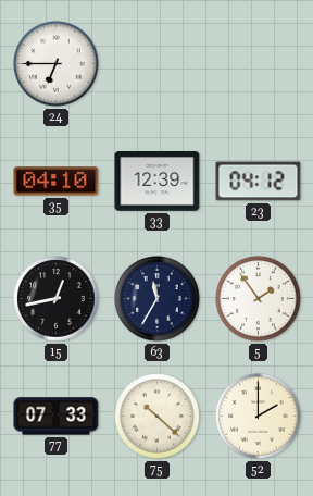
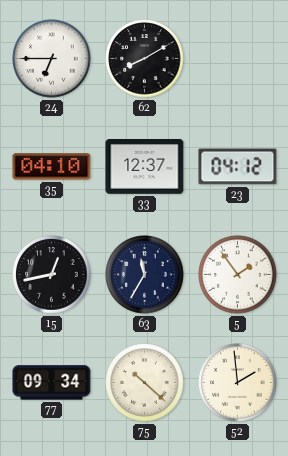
62: none -> 8:10
33: 12:39 -> 12:37
77: 07:33 -> 09:34
52: 2:00 -> 1:59
